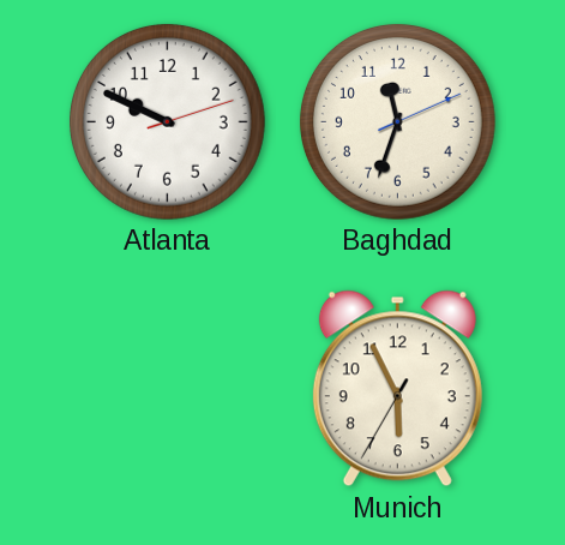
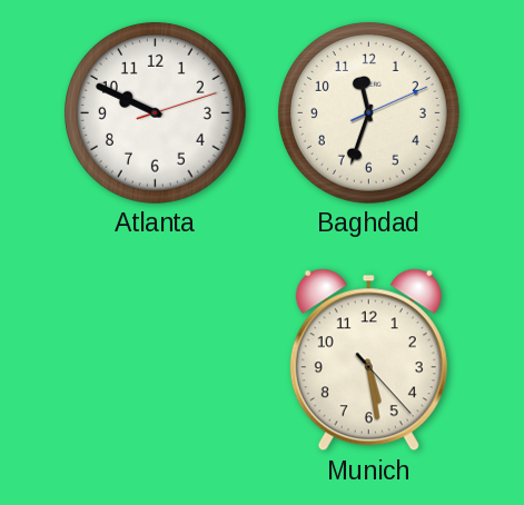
Munich: 5:55 -> 5:28
